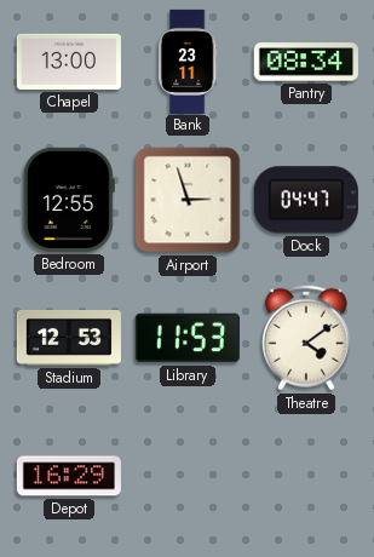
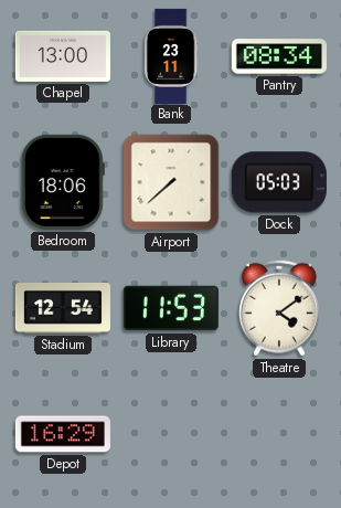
Bedroom: 12:55 -> 18:06
Airport: 2:57 -> 7:38
Dock: 04:47 -> 05:03
Stadium: 12:53 -> 12:54
